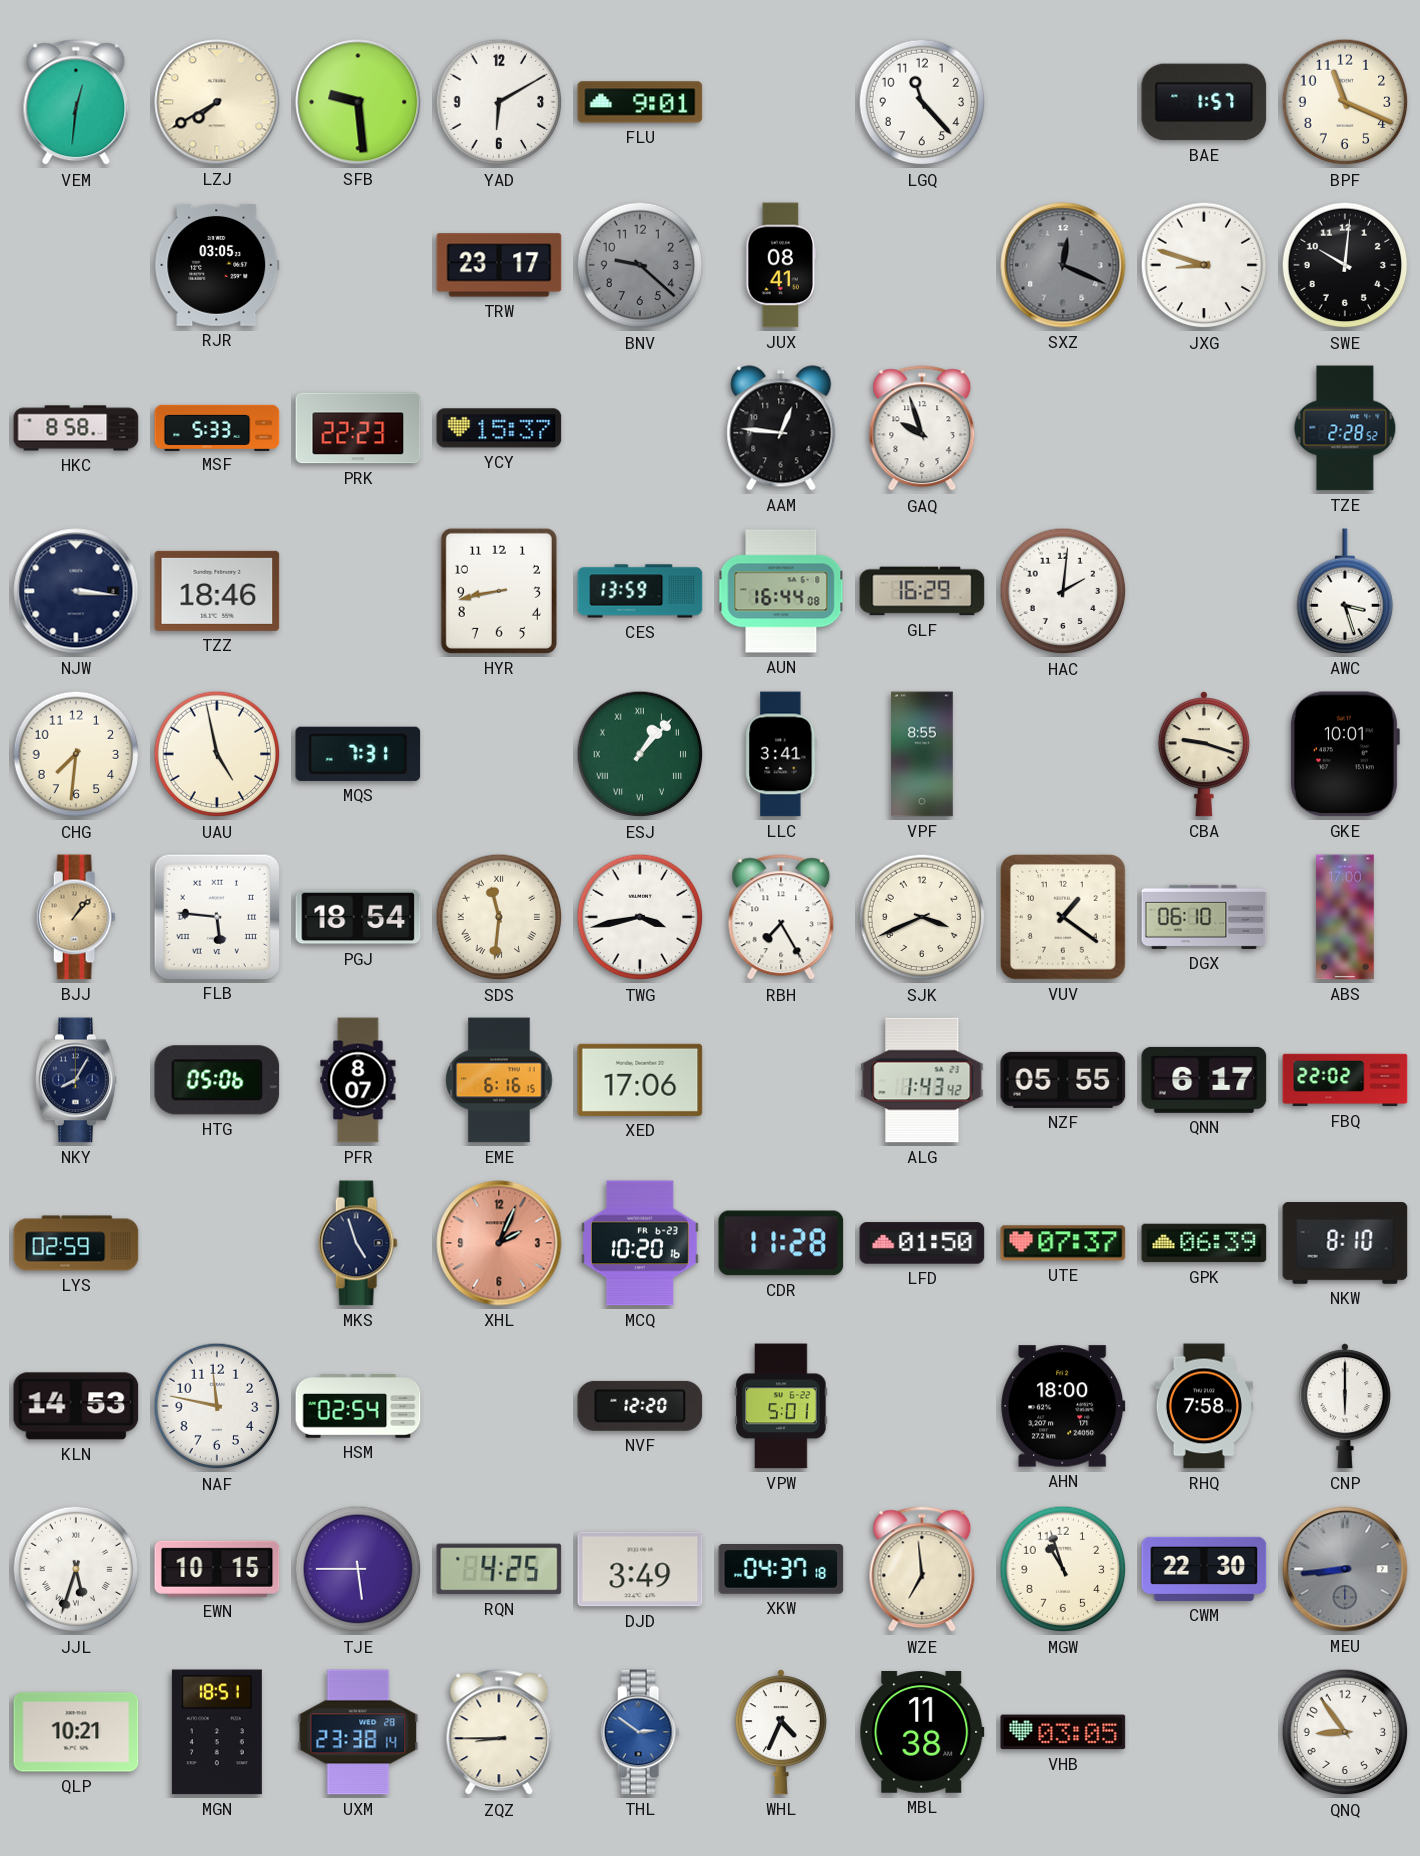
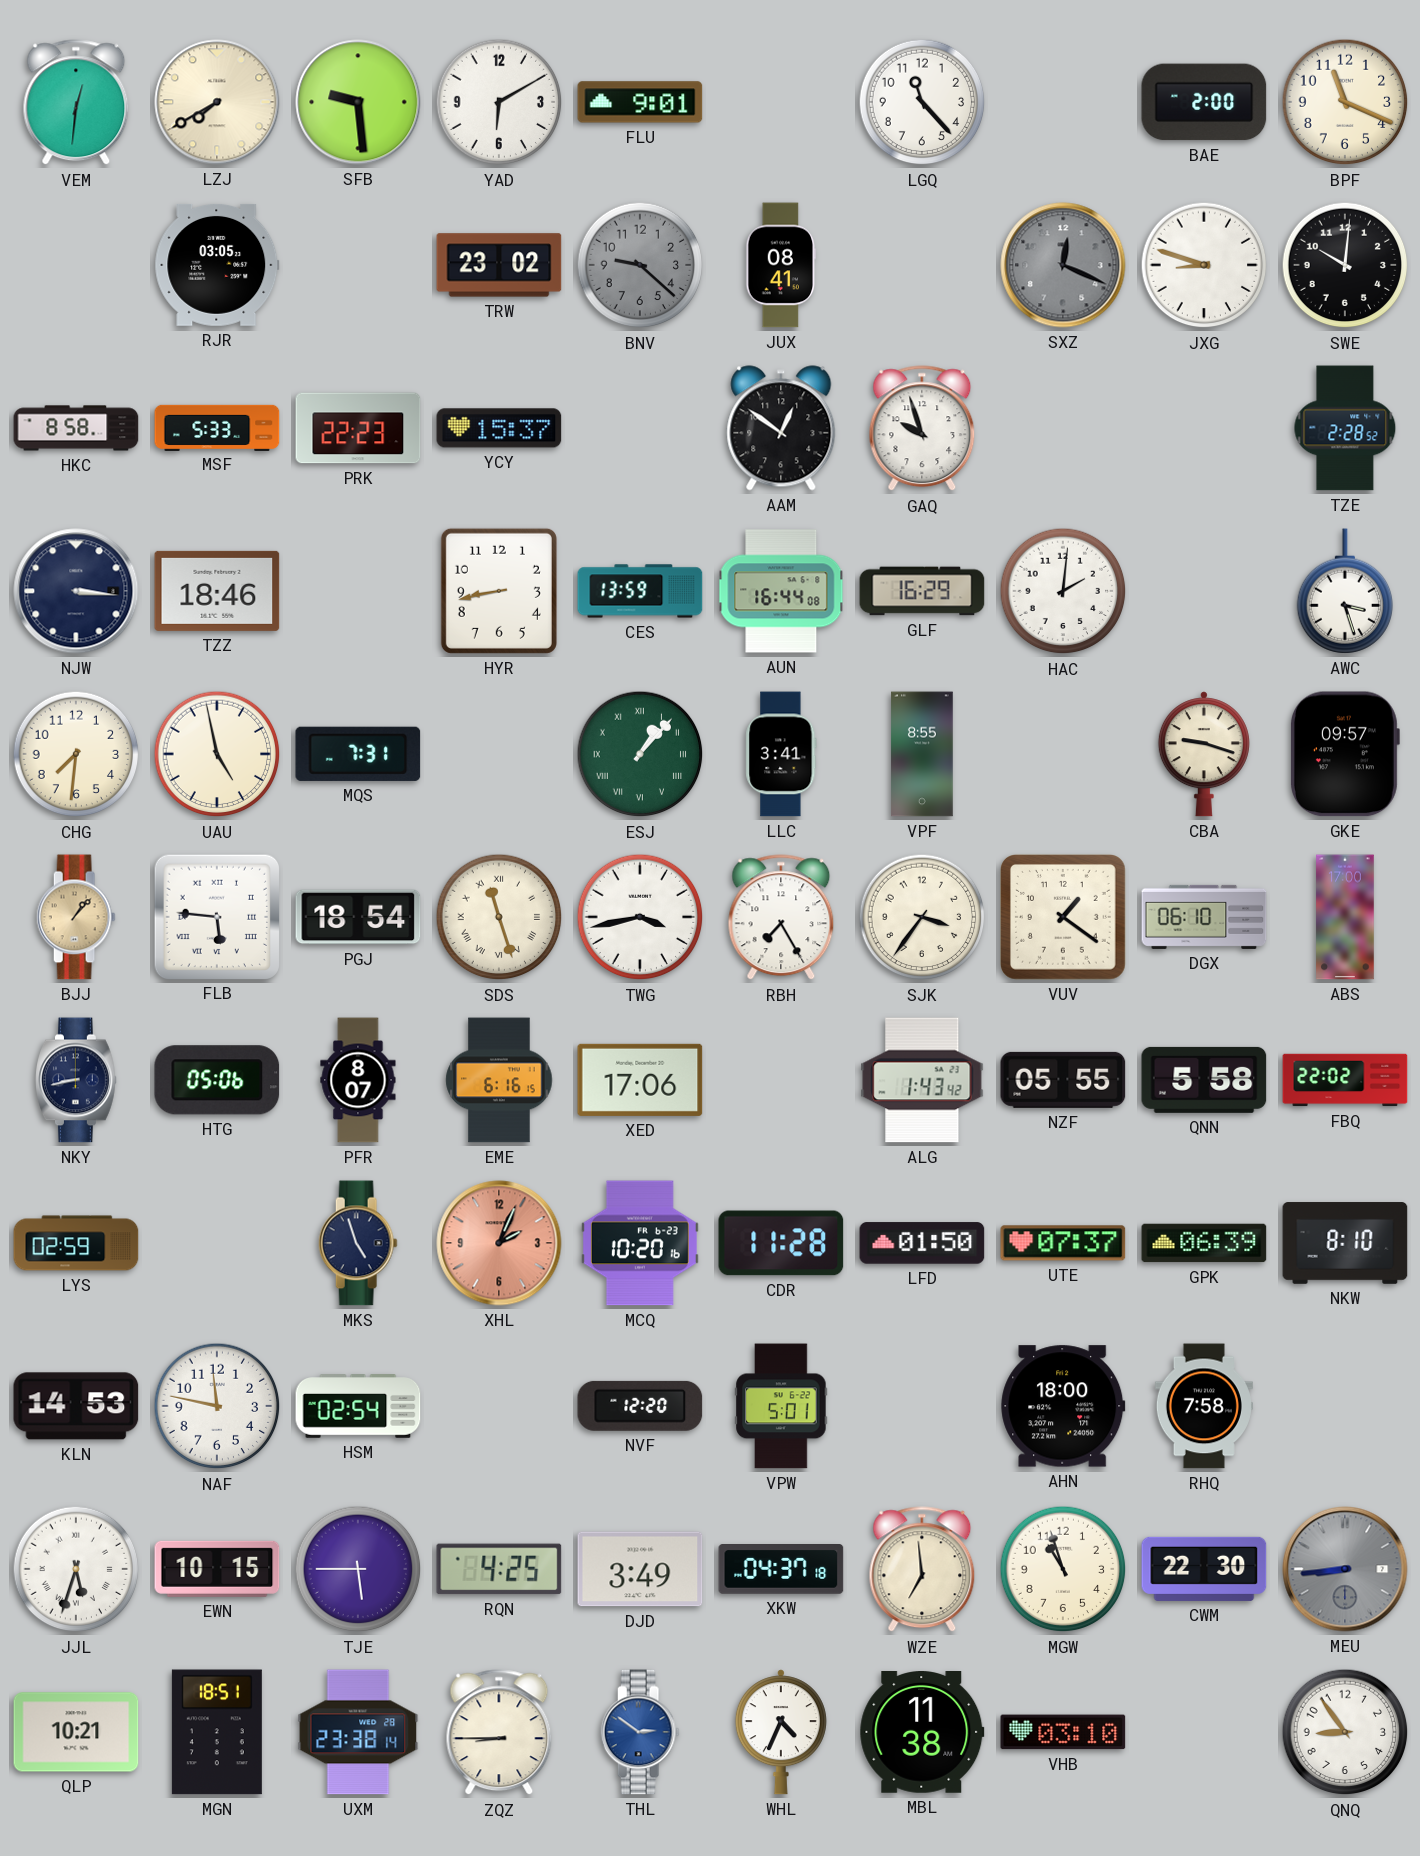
BAE: 1:57 -> 2:00
TRW: 23:17 -> 23:02
AAM: 12:46 -> 12:51
GKE: 10:01 -> 09:57
SDS: 11:31 -> 11:27
SJK: 3:41 -> 3:36
NKY: 8:05 -> 8:43
QNN: 6:17 -> 5:58
CNP: 6:00 -> none
VHB: 03:05 -> 03:10
